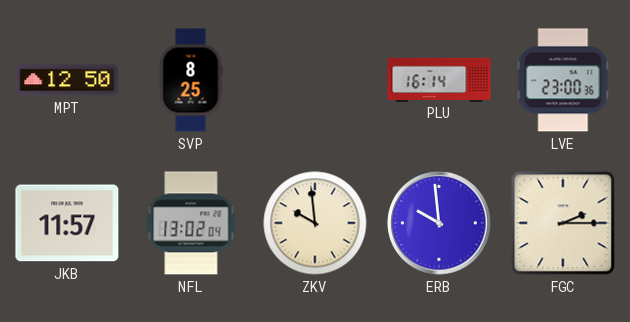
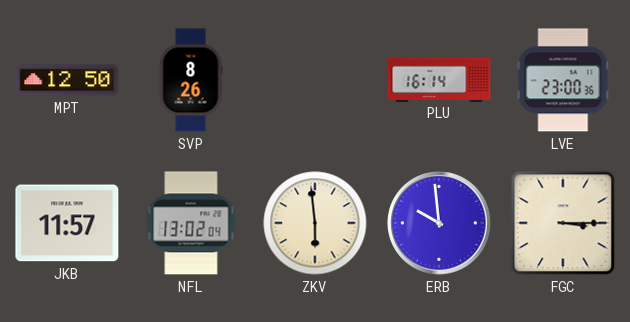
SVP: 8:25 -> 8:26
ZKV: 9:59 -> 5:59
FGC: 2:15 -> 3:15
